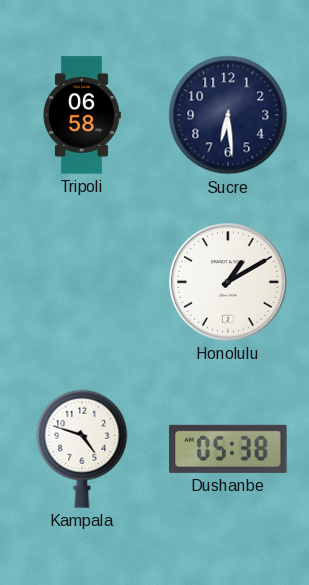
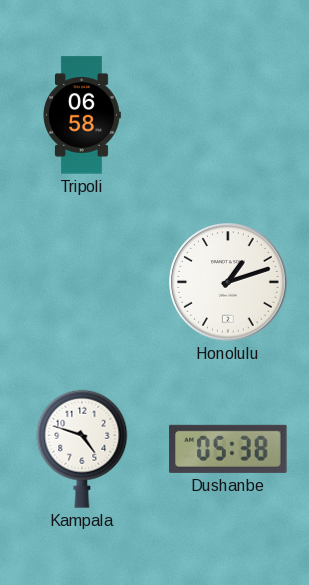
Sucre: 6:29 -> none
Honolulu: 1:10 -> 1:12
